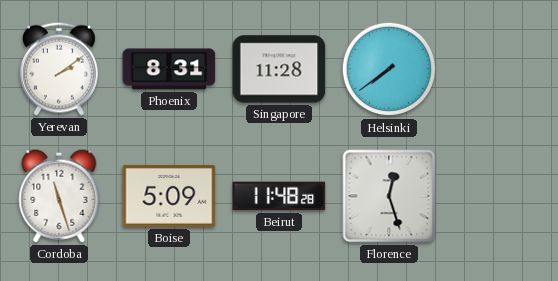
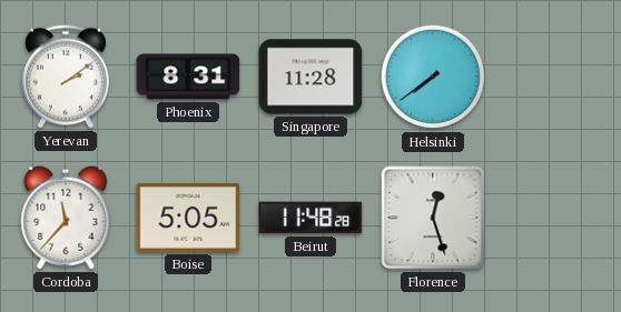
Cordoba: 11:27 -> 11:37
Boise: 5:09 -> 5:05
